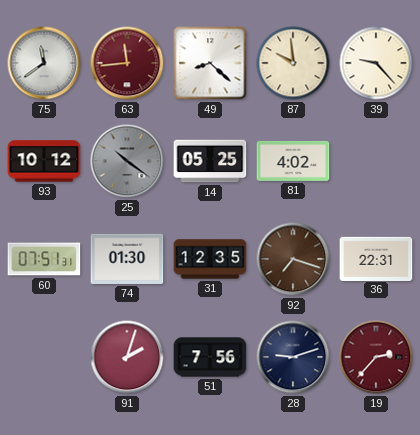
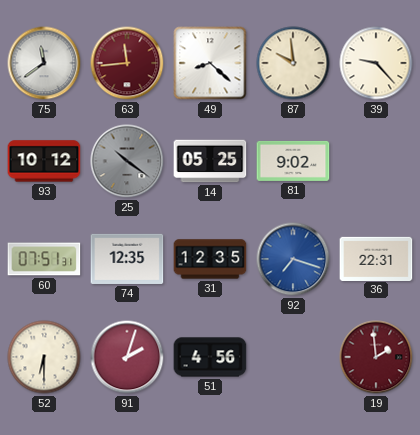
81: 4:02 -> 9:02
74: 01:30 -> 12:35
92 dial: brown -> blue
52: none -> 6:30
51: 7:56 -> 4:56
28: 9:12 -> none
19: 2:37 -> 1:59
